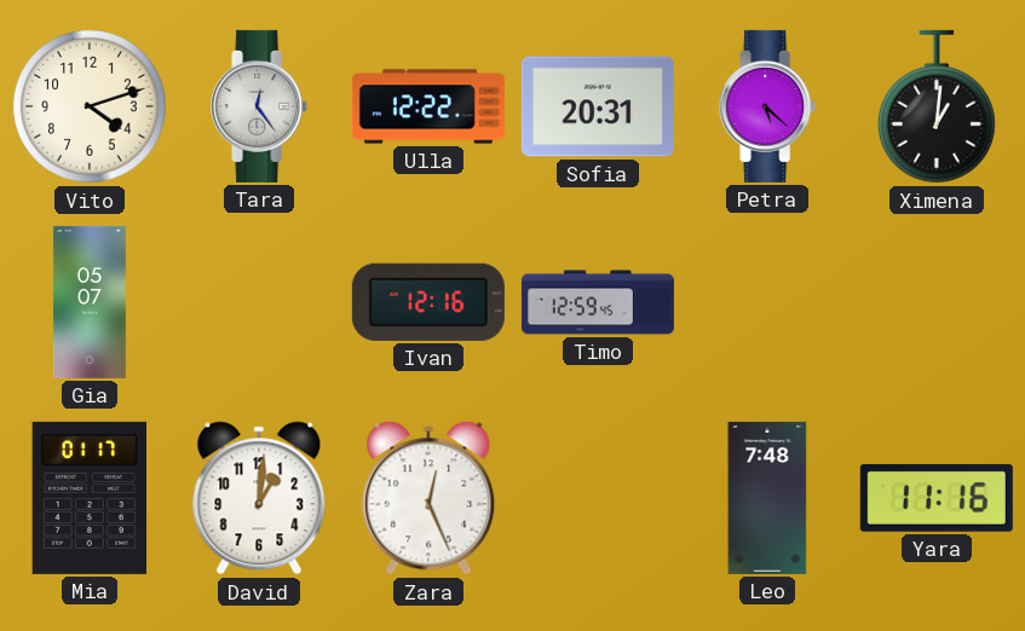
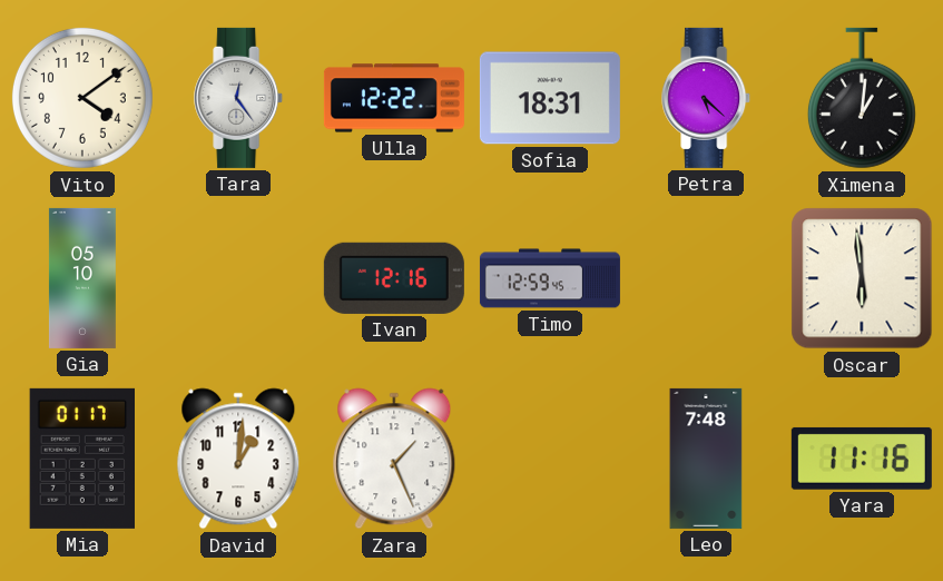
Vito: 4:12 -> 4:09
Sofia: 20:31 -> 18:31
Gia: 05:07 -> 05:10
Oscar: none -> 5:59
Zara: 12:26 -> 1:26
